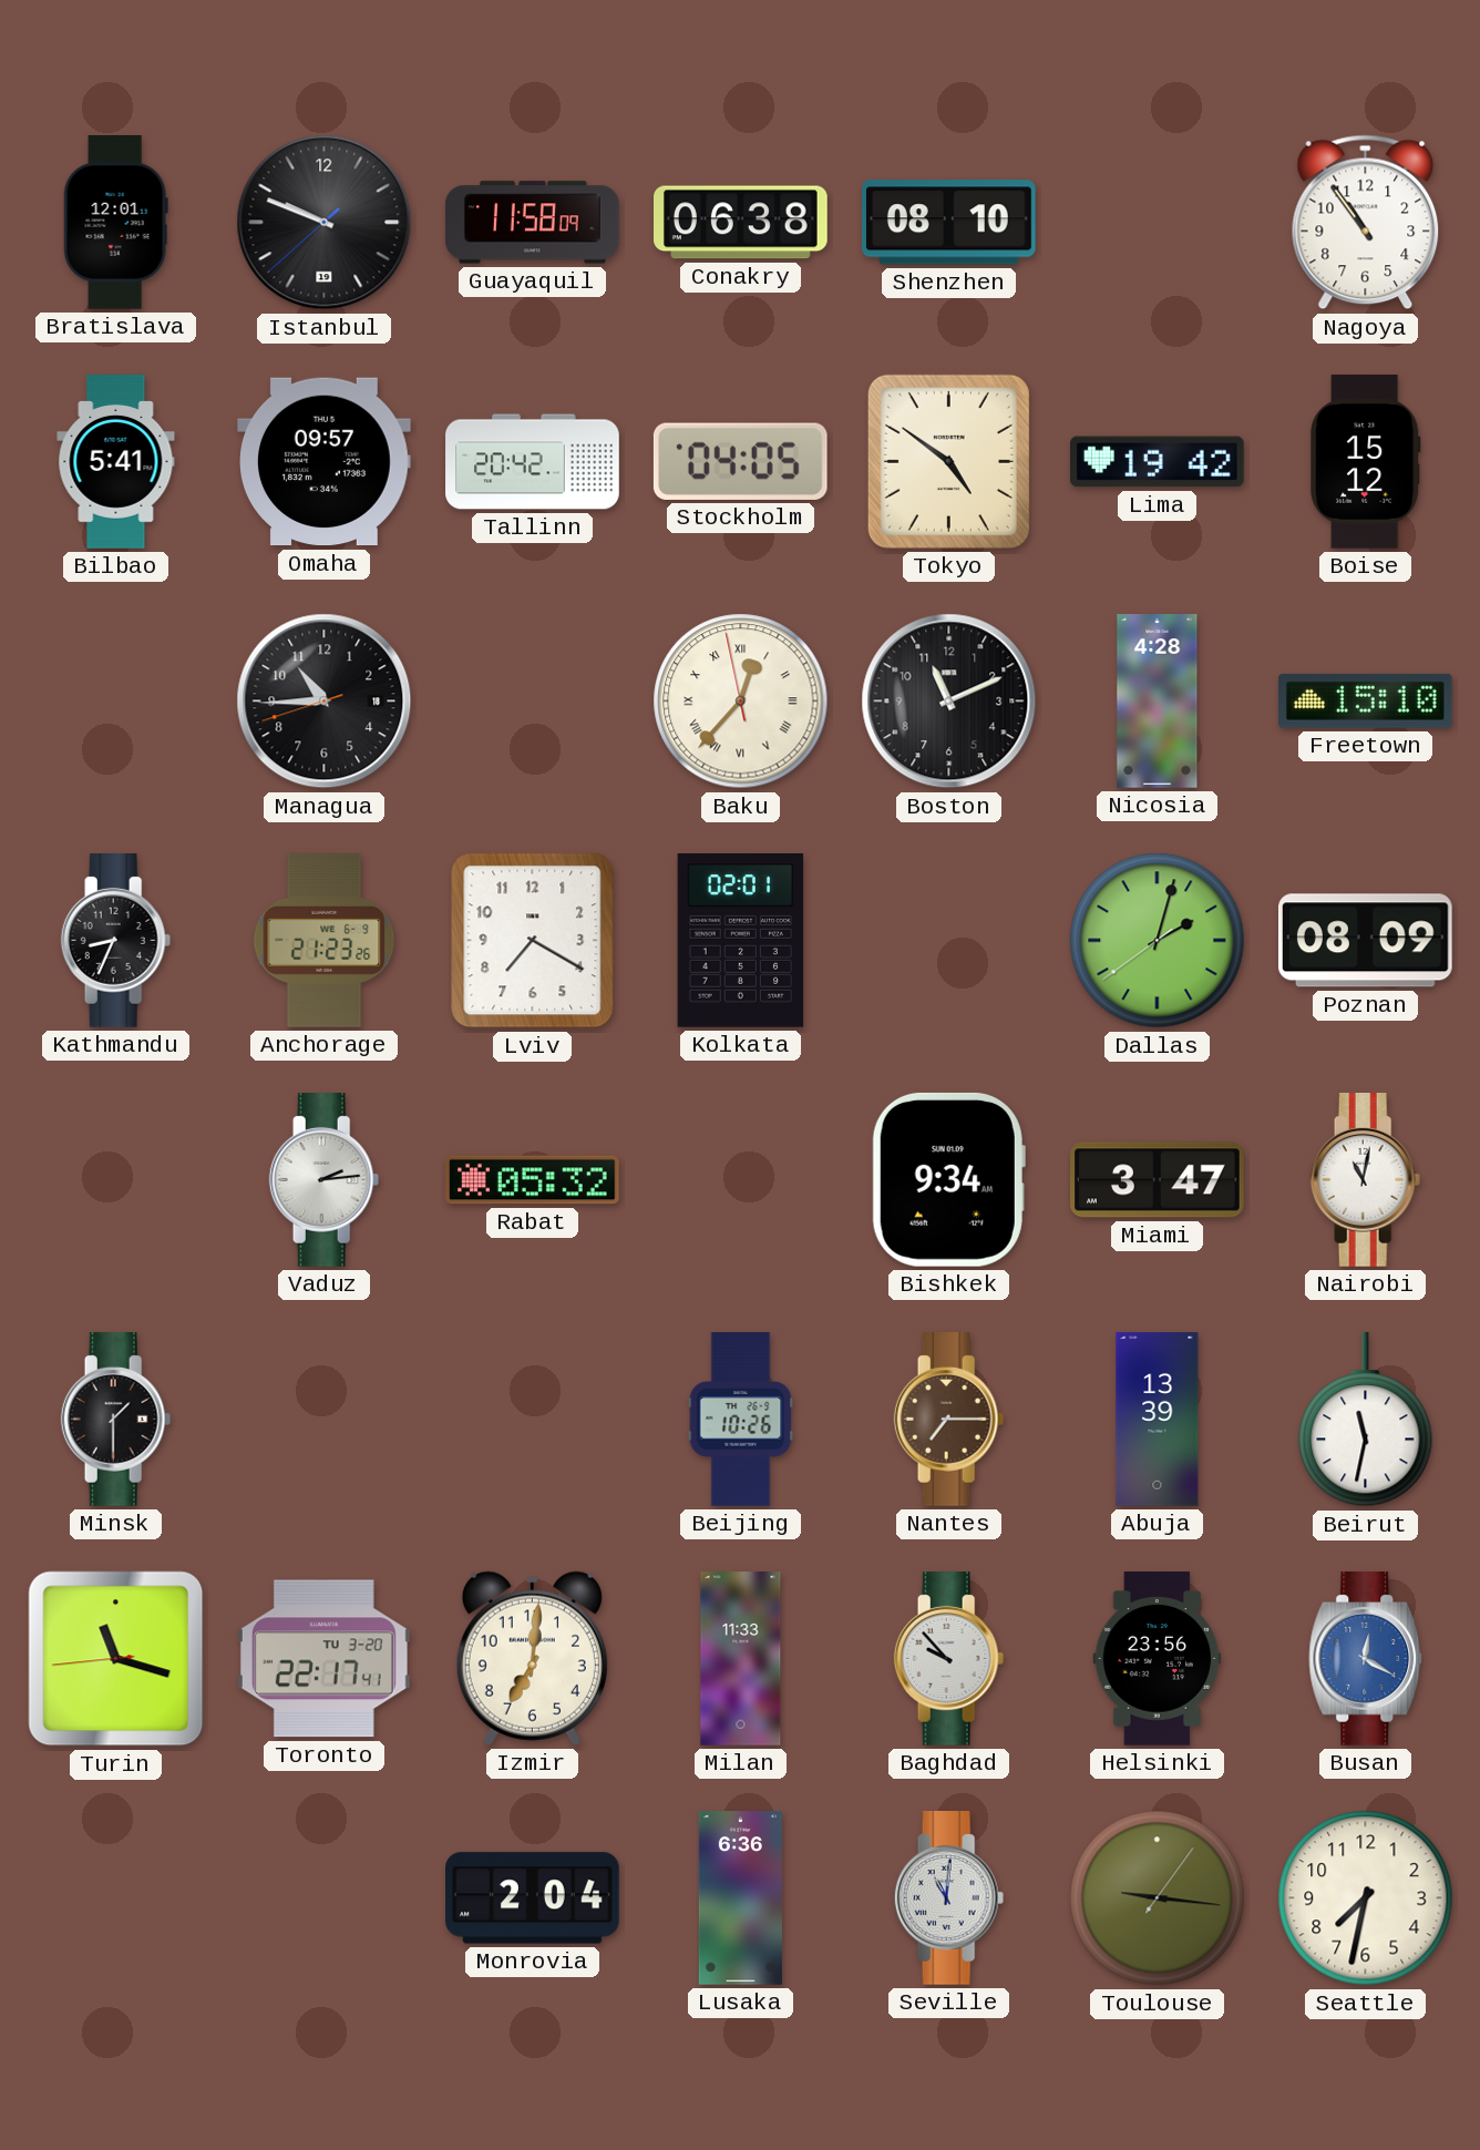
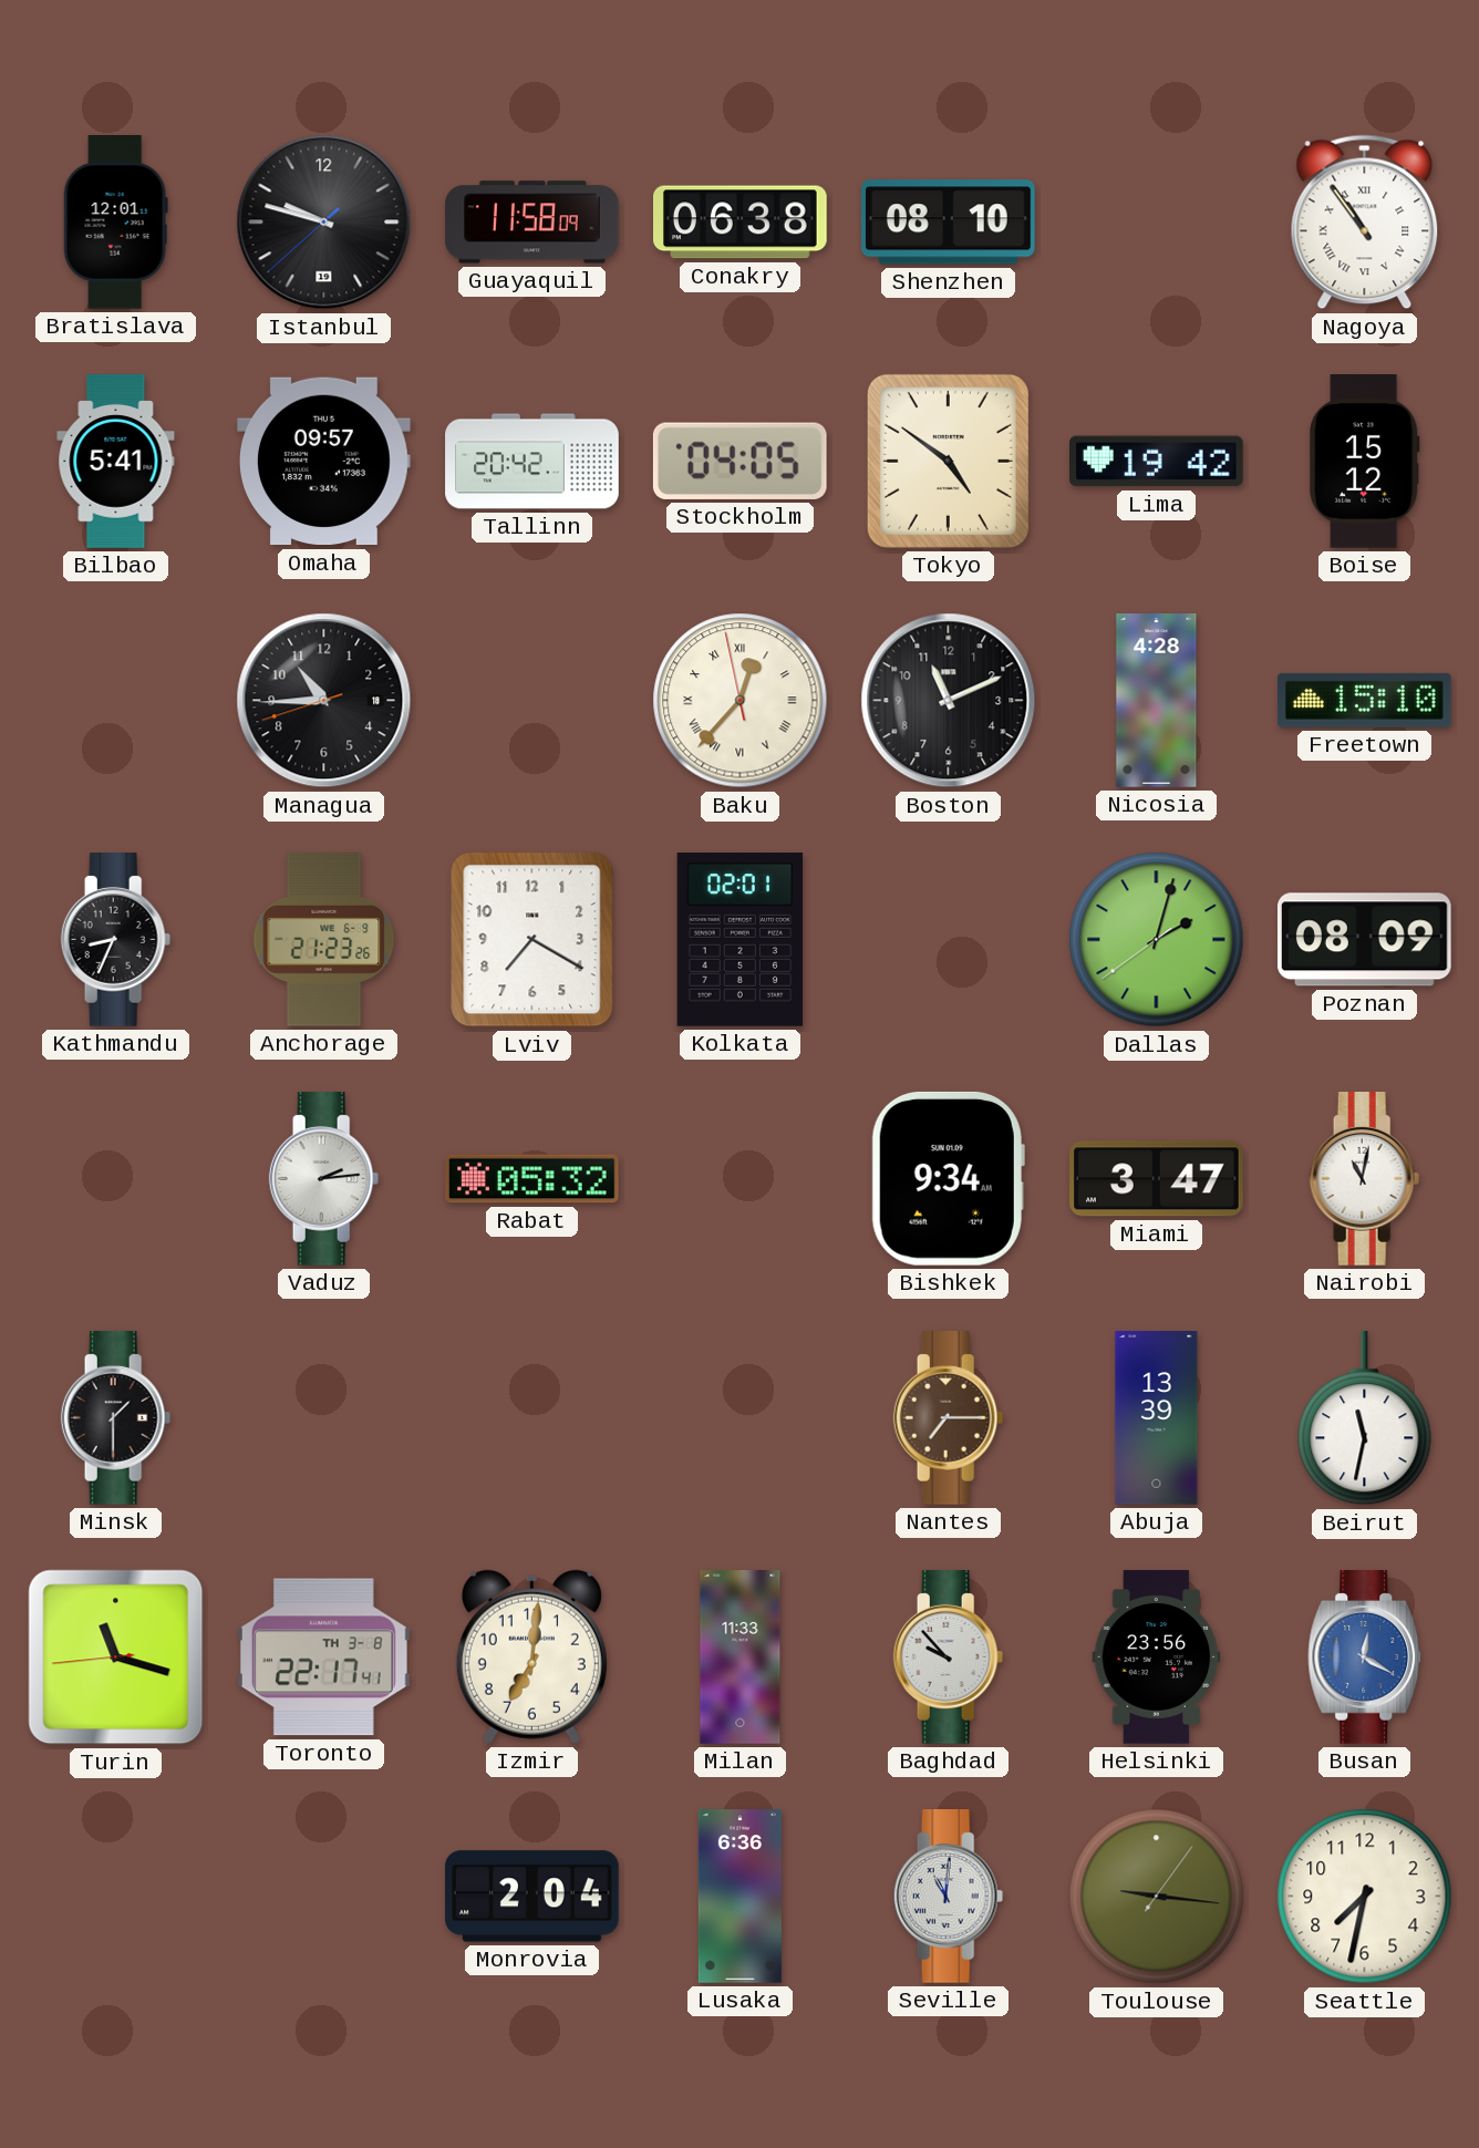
Istanbul: 9:48 -> 9:47
Nagoya numerals: Arabic -> Roman
Beijing: 10:26 -> none
Toronto date: TU 3-20 -> TH 3-8
